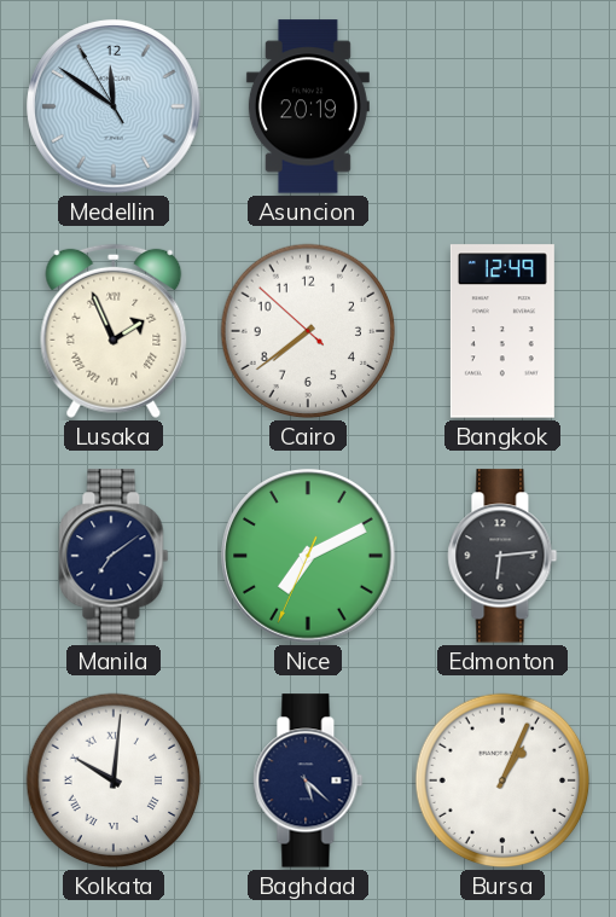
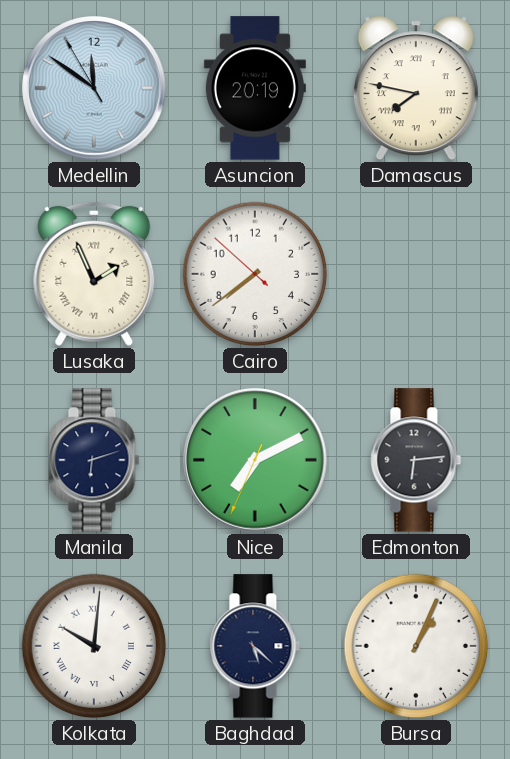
Damascus: none -> 7:47
Bangkok: 12:49 -> none
Manila: 7:09 -> 6:12
